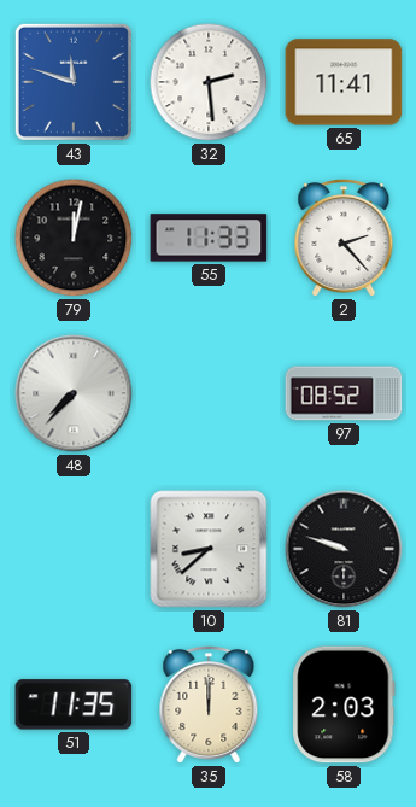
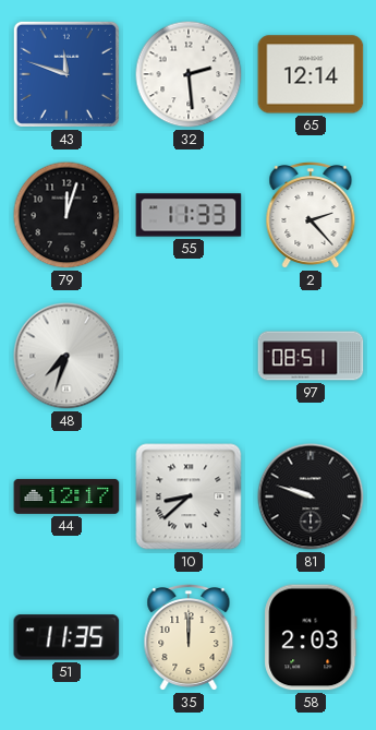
65: 11:41 -> 12:14
79: 12:02 -> 12:03
48: 7:37 -> 7:33
97: 08:52 -> 08:51
44: none -> 12:17
